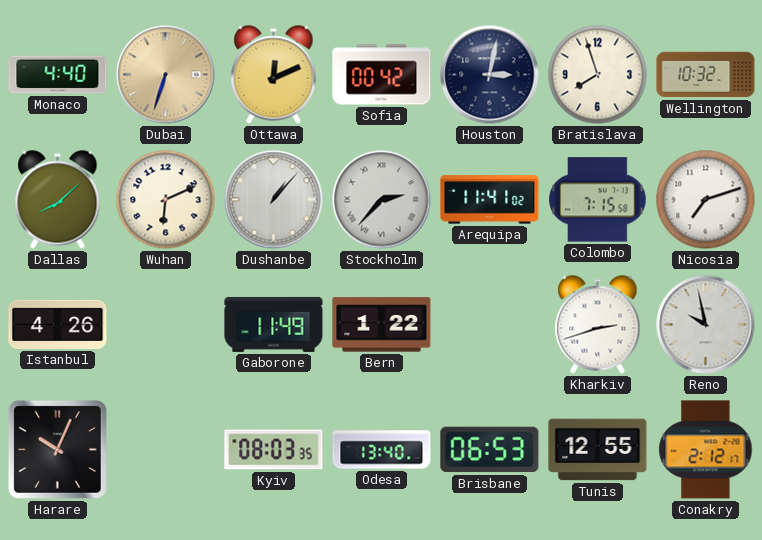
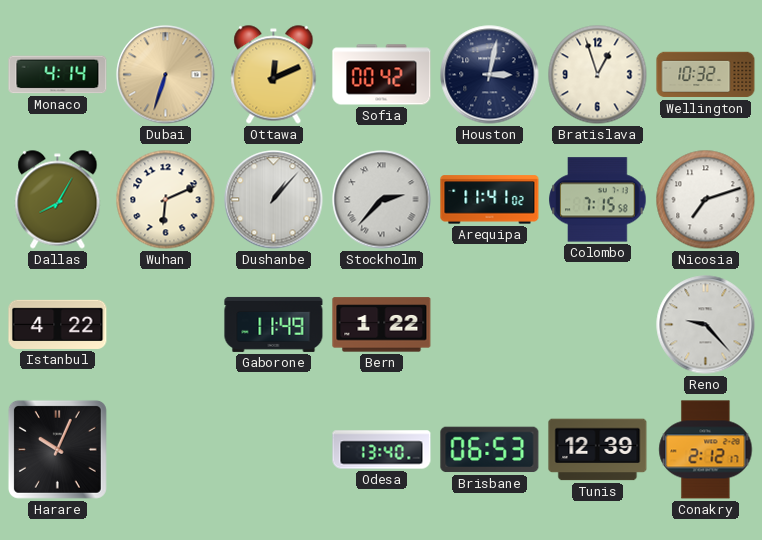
Monaco: 4:40 -> 4:14
Bratislava: 7:57 -> 12:57
Dallas: 8:08 -> 8:05
Istanbul: 4:26 -> 4:22
Kharkiv: 2:42 -> none
Reno: 9:58 -> 9:23
Kyiv: 08:03 -> none
Tunis: 12:55 -> 12:39
